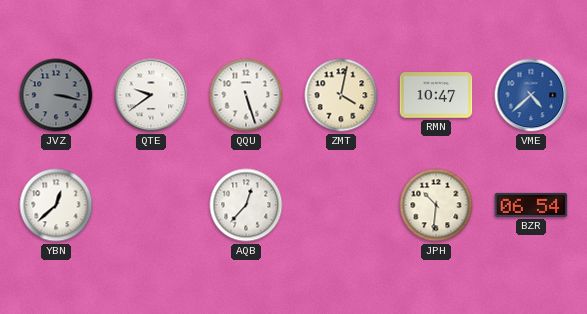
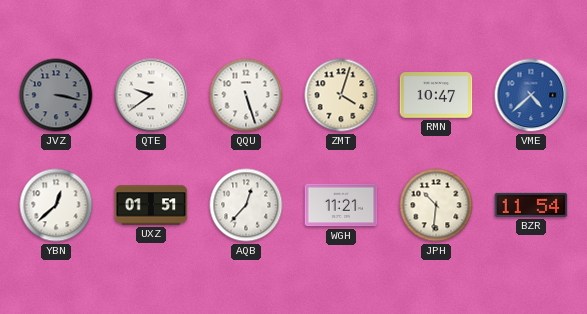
ZMT: 4:02 -> 4:03
UXZ: none -> 01:51
WGH: none -> 11:21
BZR: 06:54 -> 11:54
